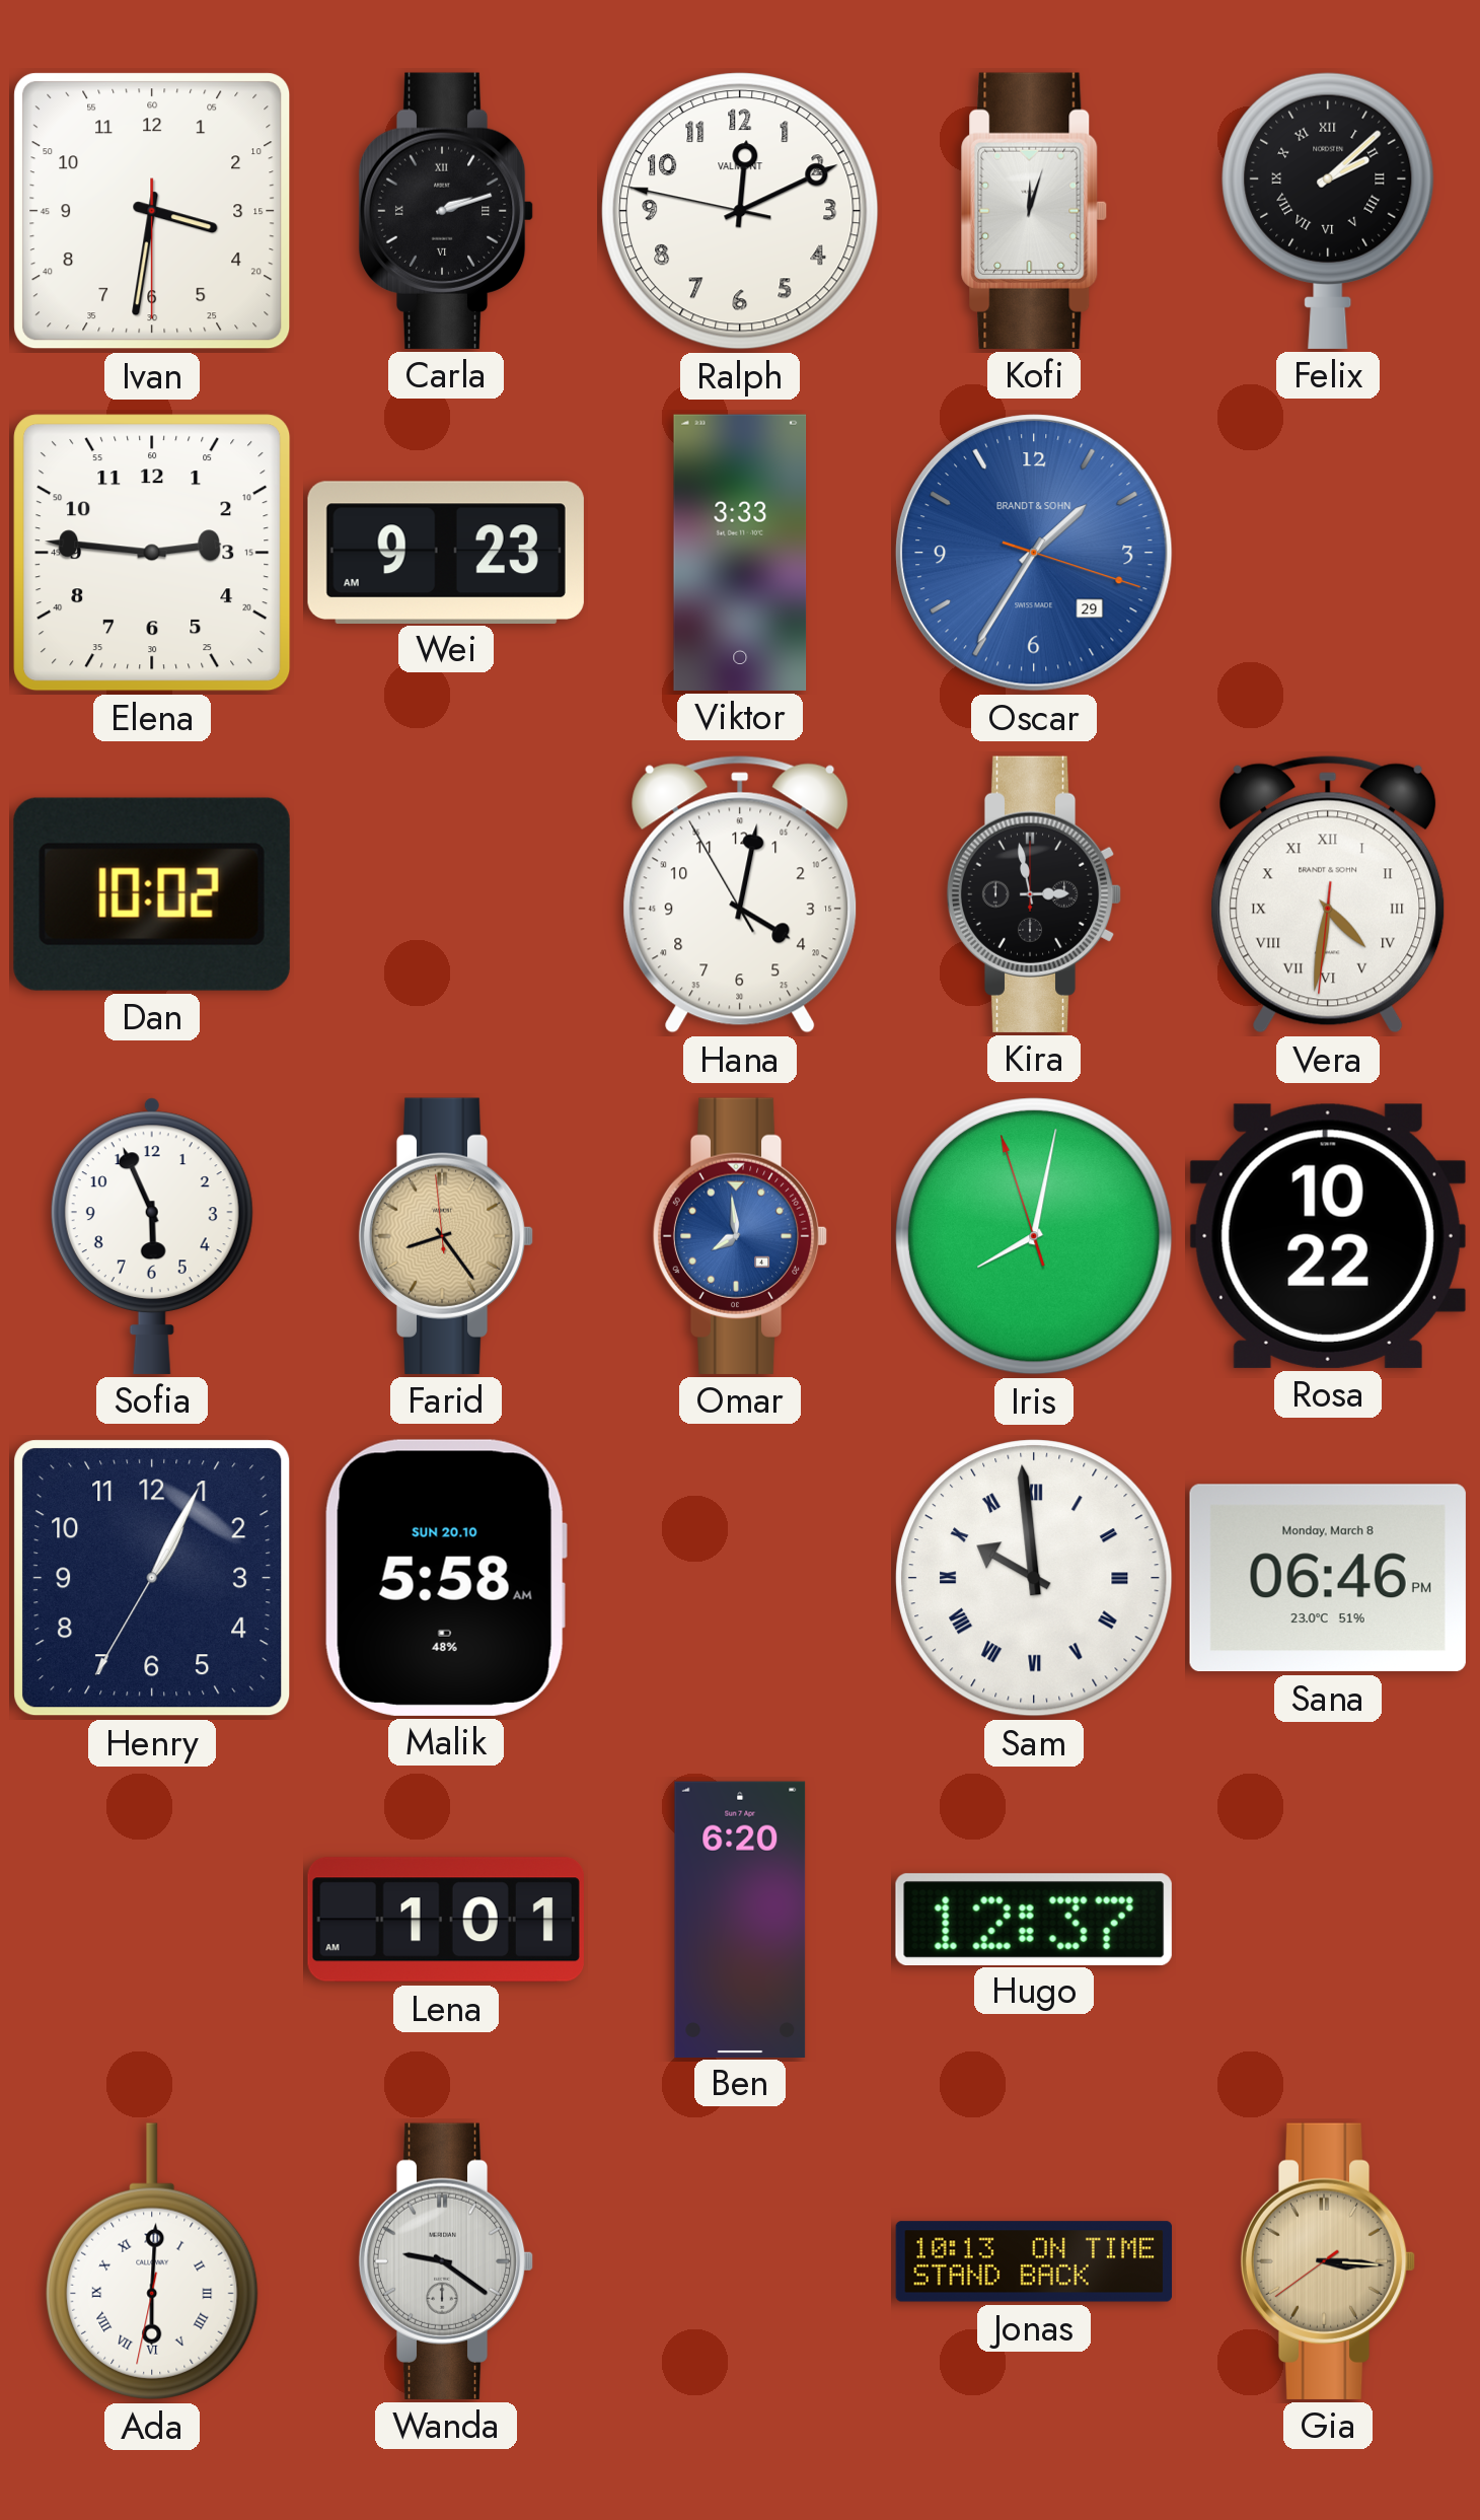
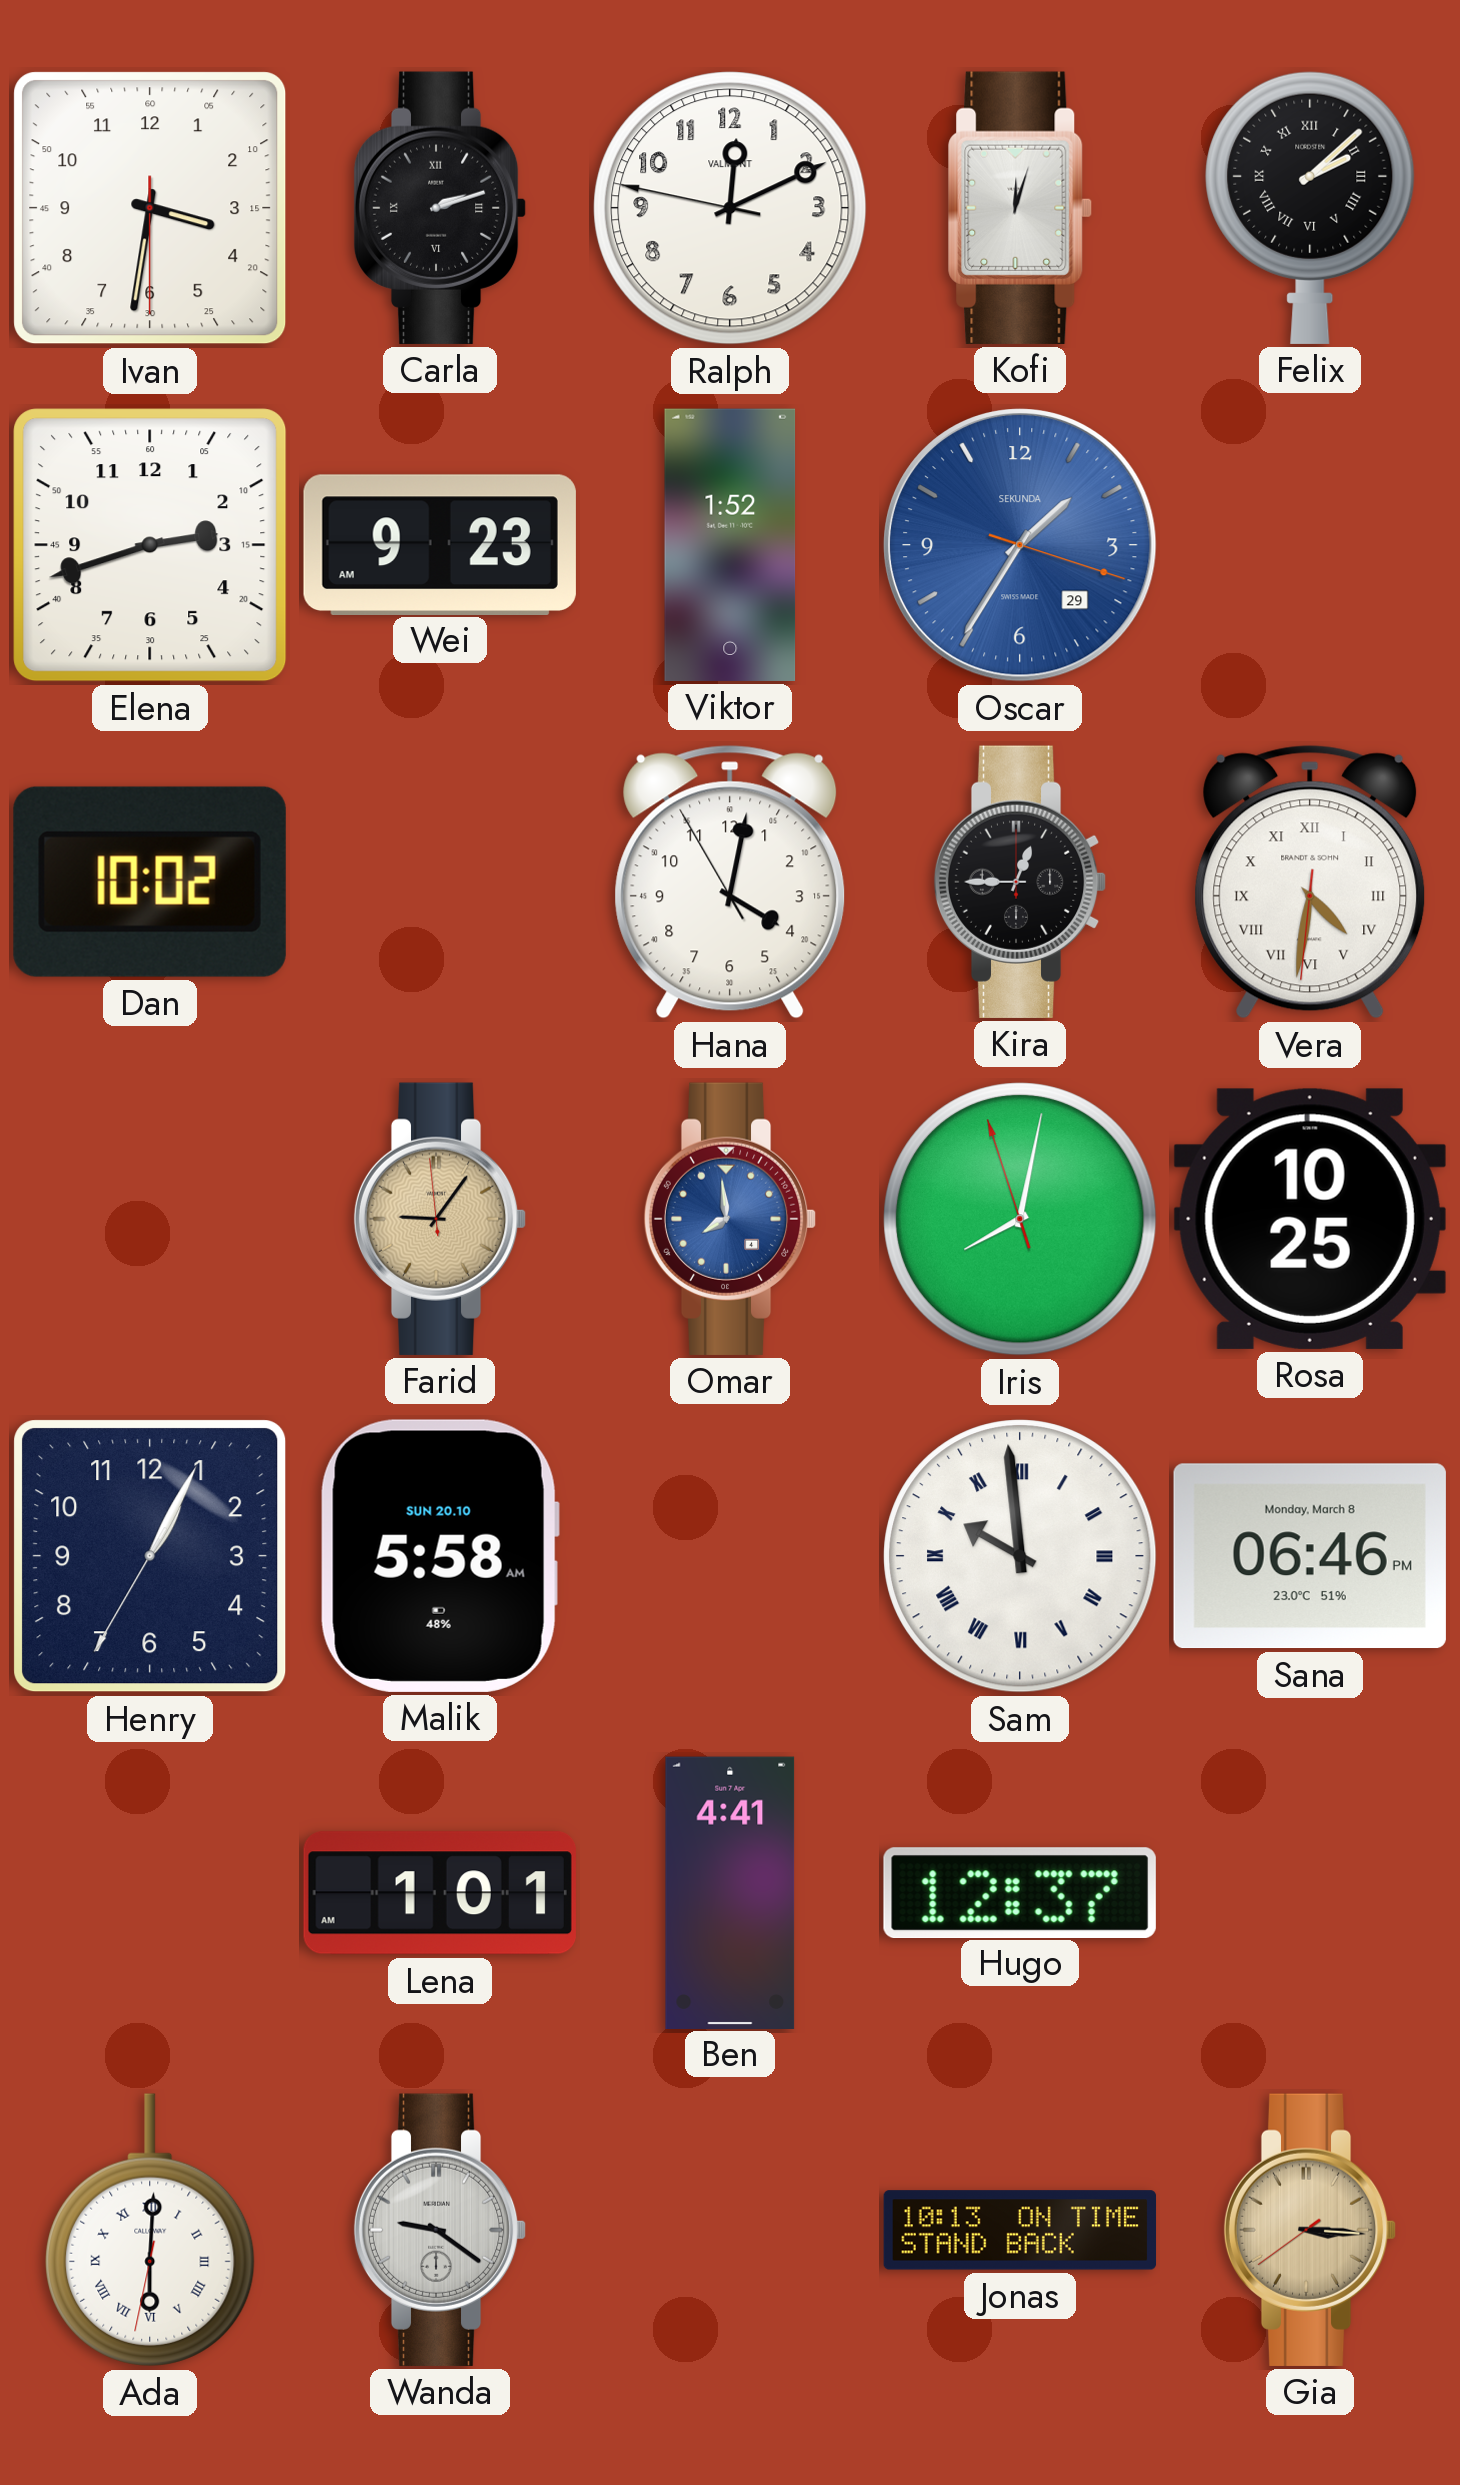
Elena: 2:46 -> 2:42
Viktor: 3:33 -> 1:52
Oscar brand: BRANDT & SOHN -> SEKUNDA
Kira: 2:58 -> 12:45
Sofia: 5:56 -> none
Farid: 8:23 -> 9:05
Rosa: 10:22 -> 10:25
Ben: 6:20 -> 4:41
